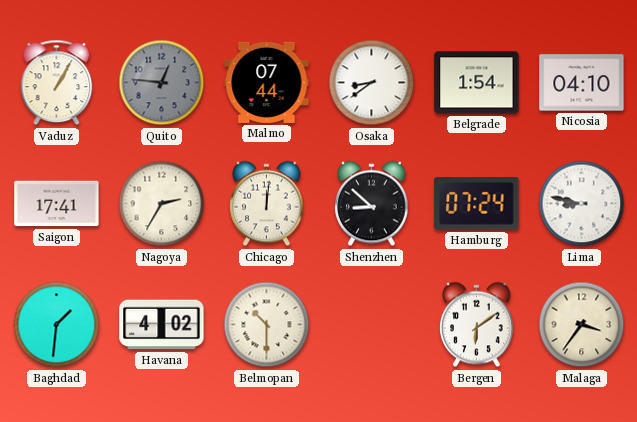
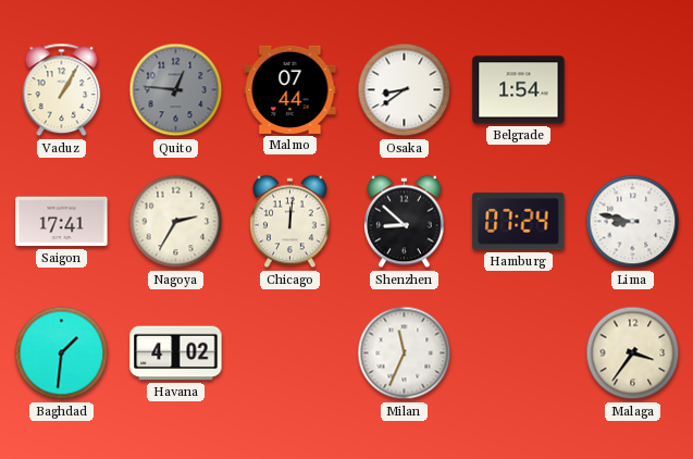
Nicosia: 04:10 -> none
Belmopan: 10:30 -> none
Milan: none -> 11:34
Bergen: 6:09 -> none
